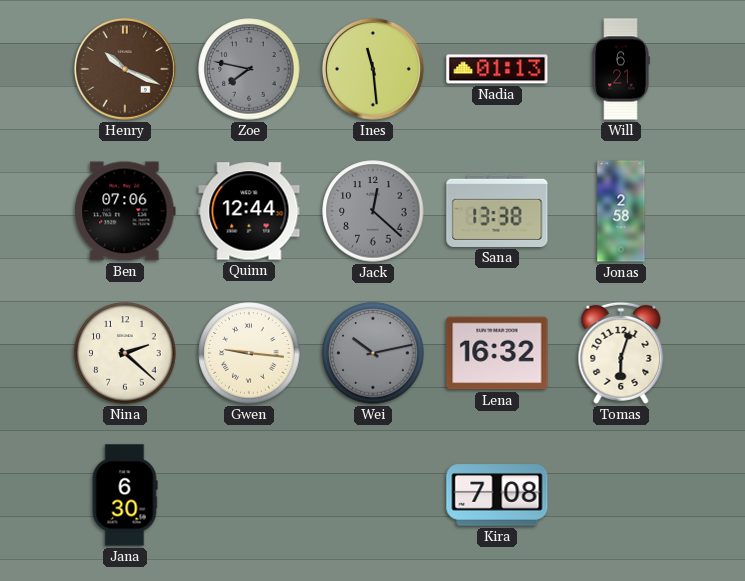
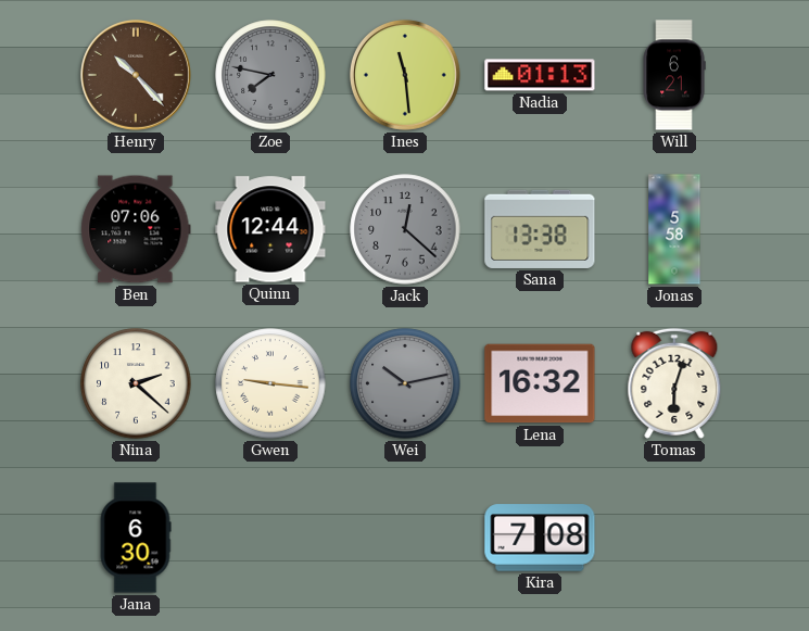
Henry: 10:19 -> 10:23
Jonas: 2:58 -> 5:58
